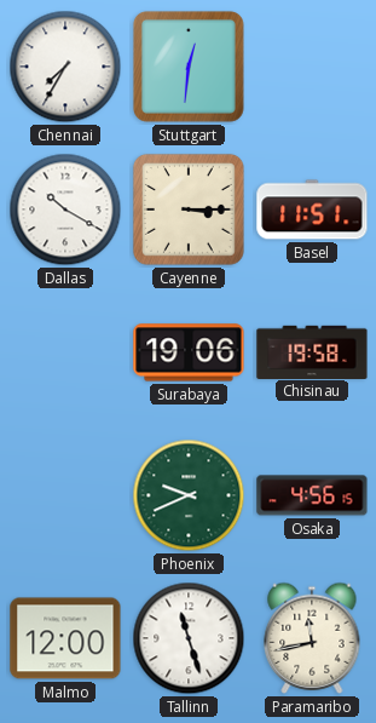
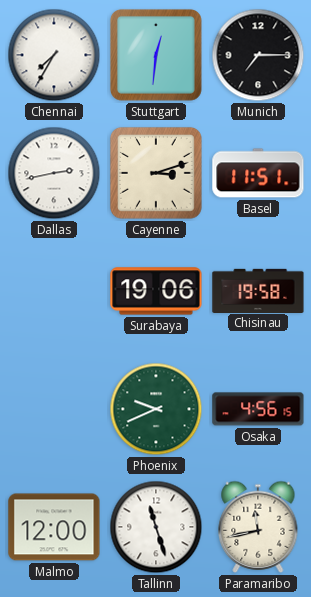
Munich: none -> 7:15
Dallas: 10:20 -> 2:43
Cayenne: 3:15 -> 3:12
